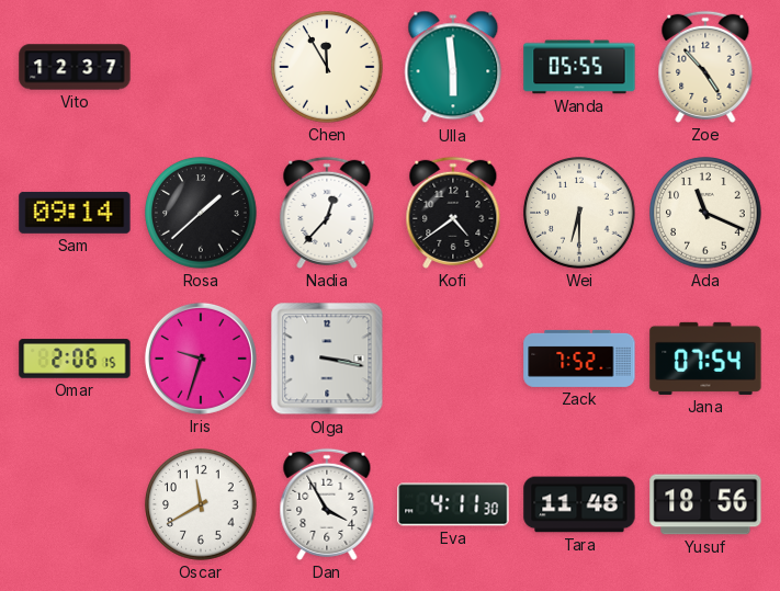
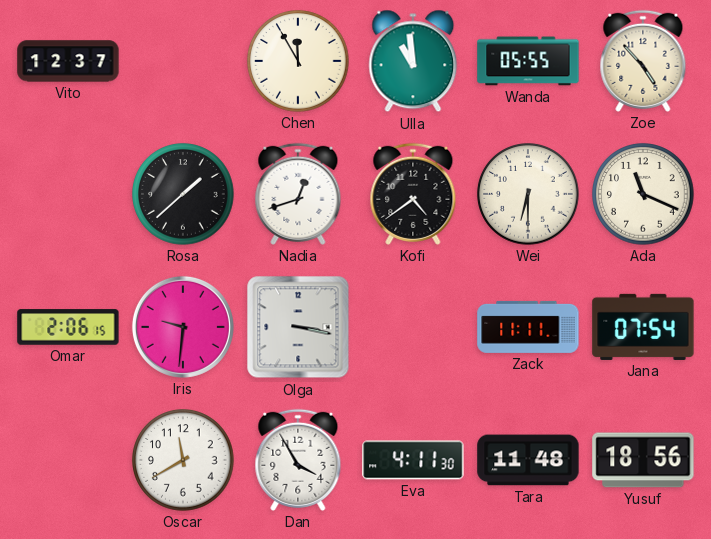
Ulla: 5:59 -> 10:59
Sam: 09:14 -> none
Nadia: 12:37 -> 12:42
Iris: 9:33 -> 9:31
Zack: 7:52 -> 11:11
